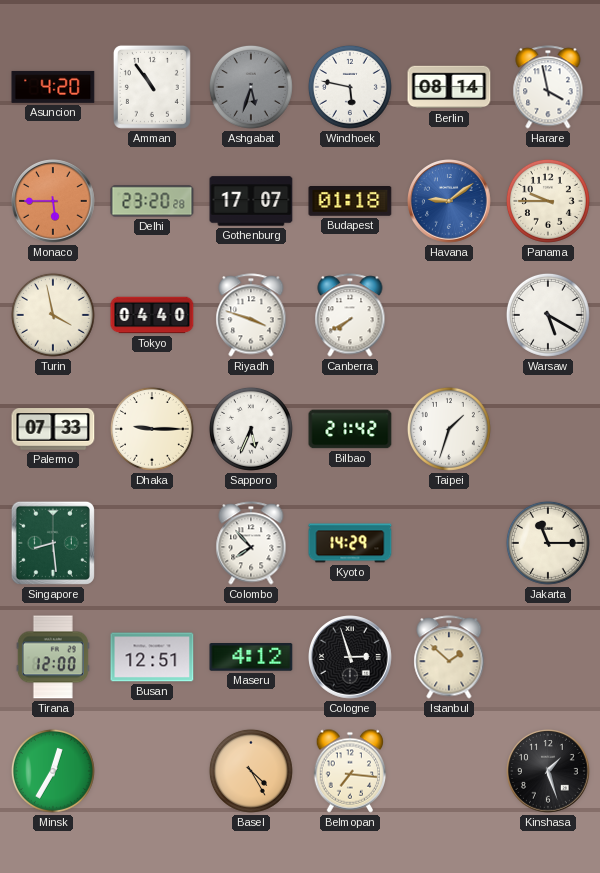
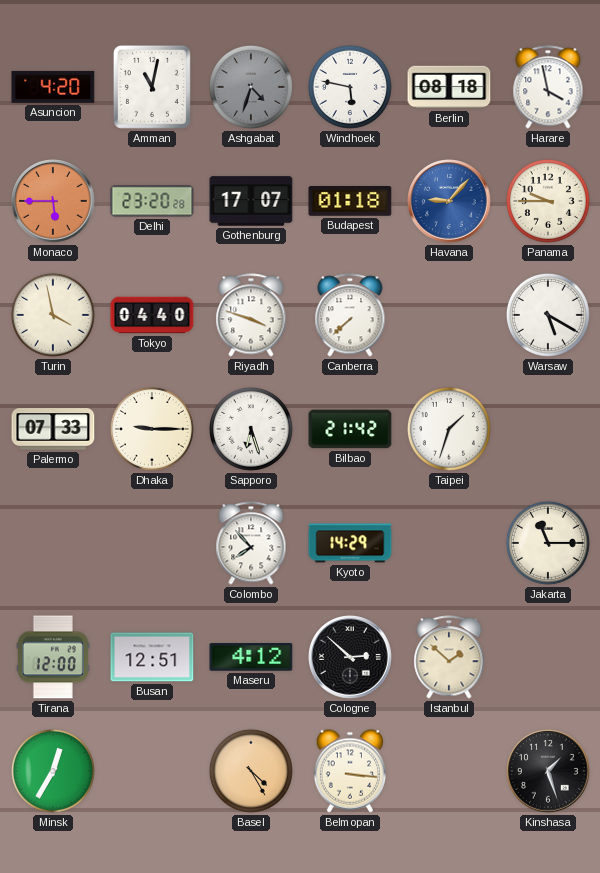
Amman: 10:54 -> 11:02
Ashgabat: 5:33 -> 4:33
Berlin: 08:14 -> 08:18
Havana: 9:09 -> 9:07
Canberra: 7:40 -> 7:38
Sapporo: 5:34 -> 6:27
Singapore: 8:29 -> none
Cologne: 2:57 -> 2:52
Belmopan: 7:16 -> 3:16
